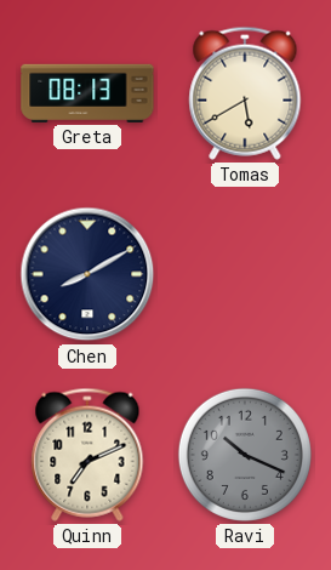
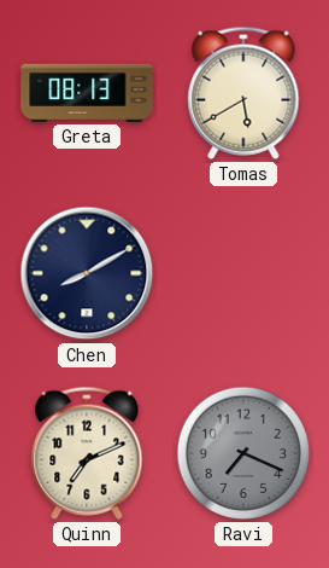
Ravi: 10:19 -> 7:19
